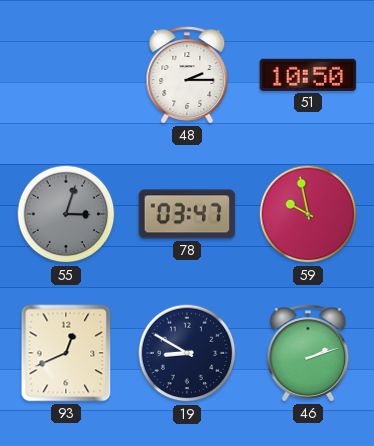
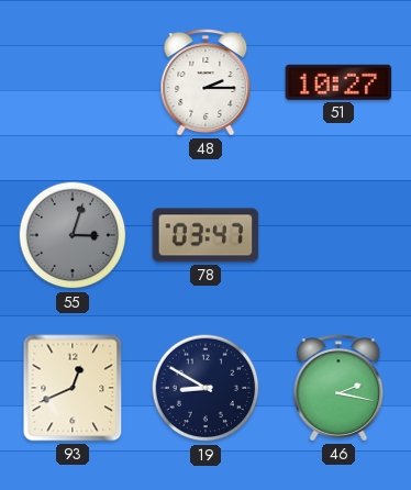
51: 10:50 -> 10:27
59: 9:58 -> none
46: 2:12 -> 2:17
